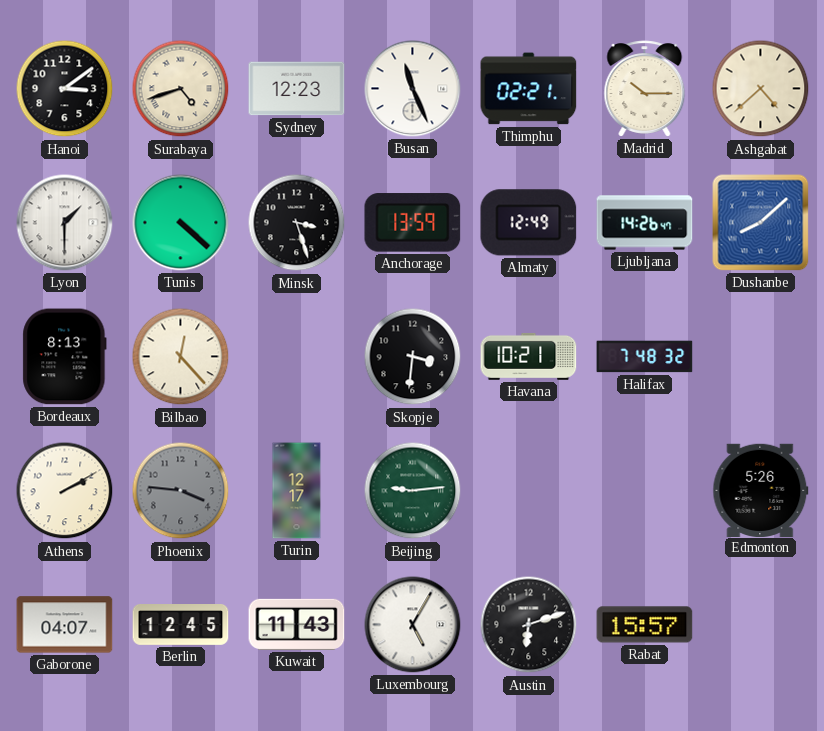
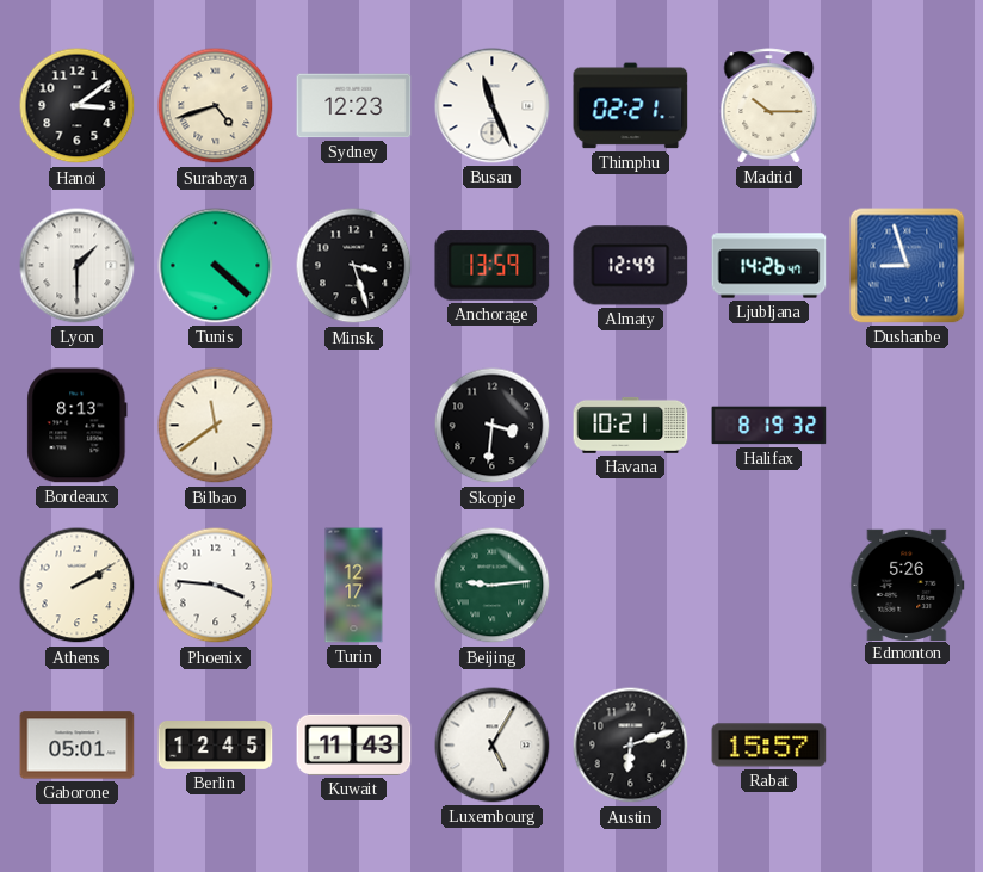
Ashgabat: 4:38 -> none
Dushanbe: 8:08 -> 8:57
Bilbao: 12:23 -> 11:39
Halifax: 7:48 -> 8:19
Phoenix dial: grey -> white
Gaborone: 04:07 -> 05:01
